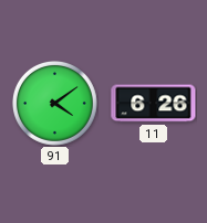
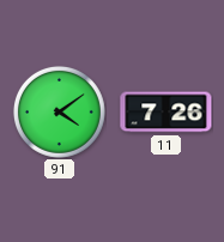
11: 6:26 -> 7:26
